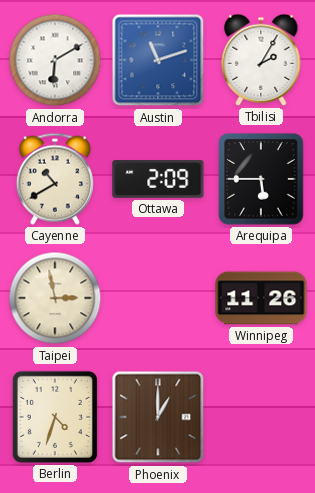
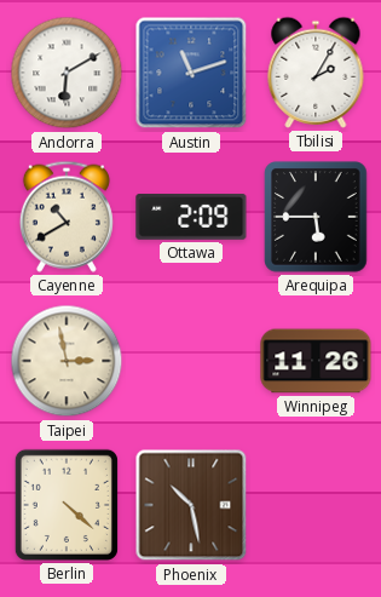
Berlin: 4:33 -> 4:22
Phoenix: 1:00 -> 10:28
